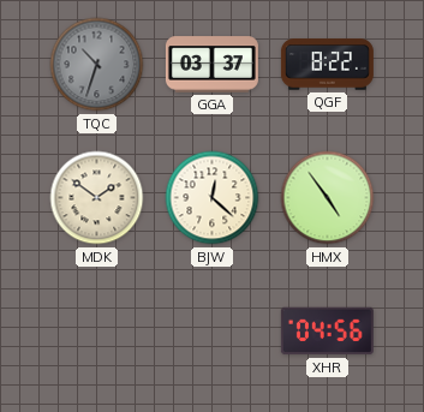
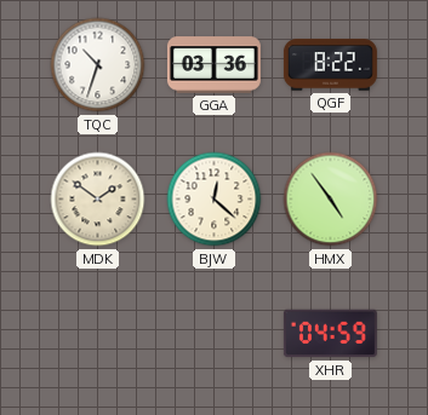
TQC dial: grey -> white
GGA: 03:37 -> 03:36
XHR: 04:56 -> 04:59
